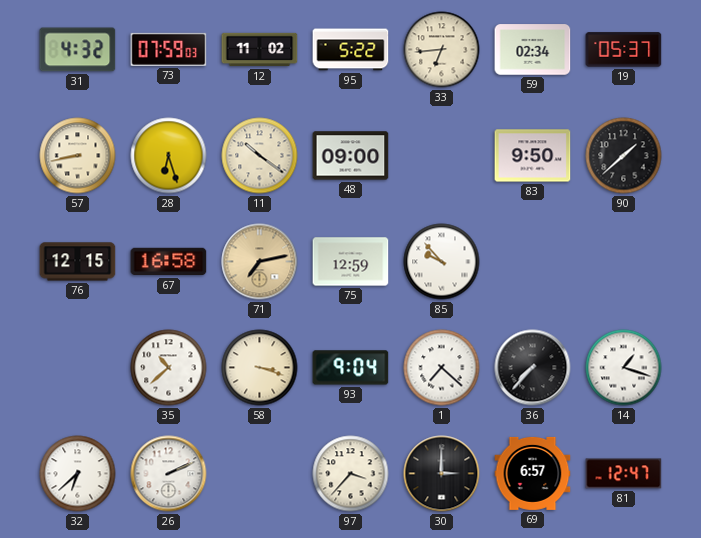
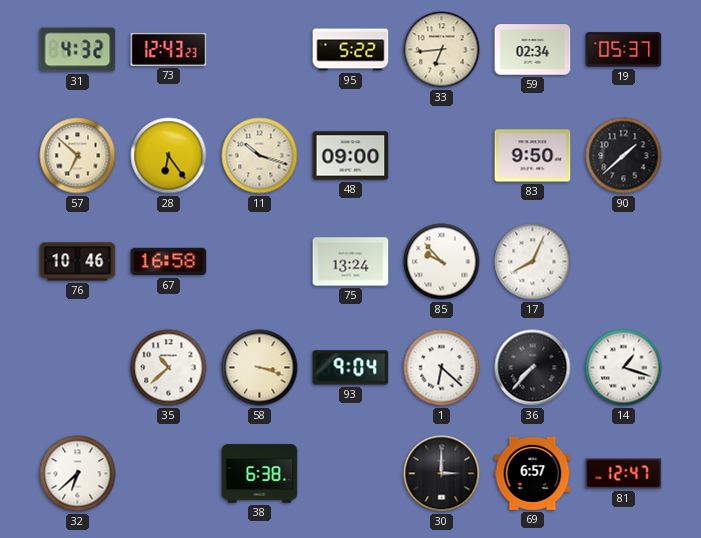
73: 07:59 -> 12:43
12: 11:02 -> none
57: 8:43 -> 6:52
28: 6:27 -> 6:24
11: 10:21 -> 10:18
76: 12:15 -> 10:46
71: 7:13 -> none
75: 12:59 -> 13:24
17: none -> 8:04
1: 7:22 -> 6:22
26: 2:11 -> none
38: none -> 6:38
97: 3:37 -> none
